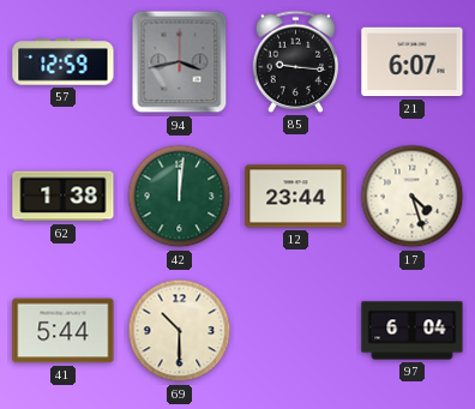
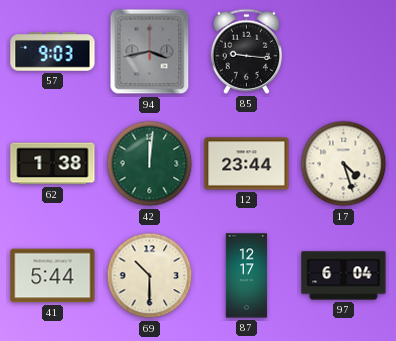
57: 12:59 -> 9:03
21: 6:07 -> none
87: none -> 12:17
